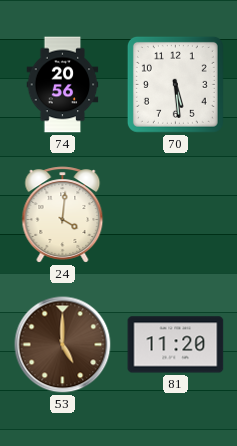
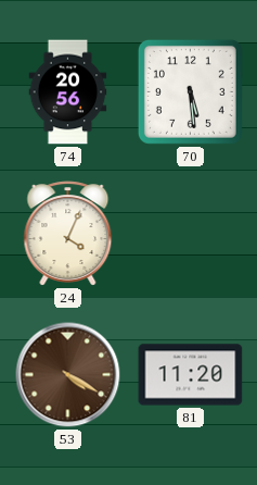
24: 4:01 -> 4:04
53: 5:00 -> 4:20
